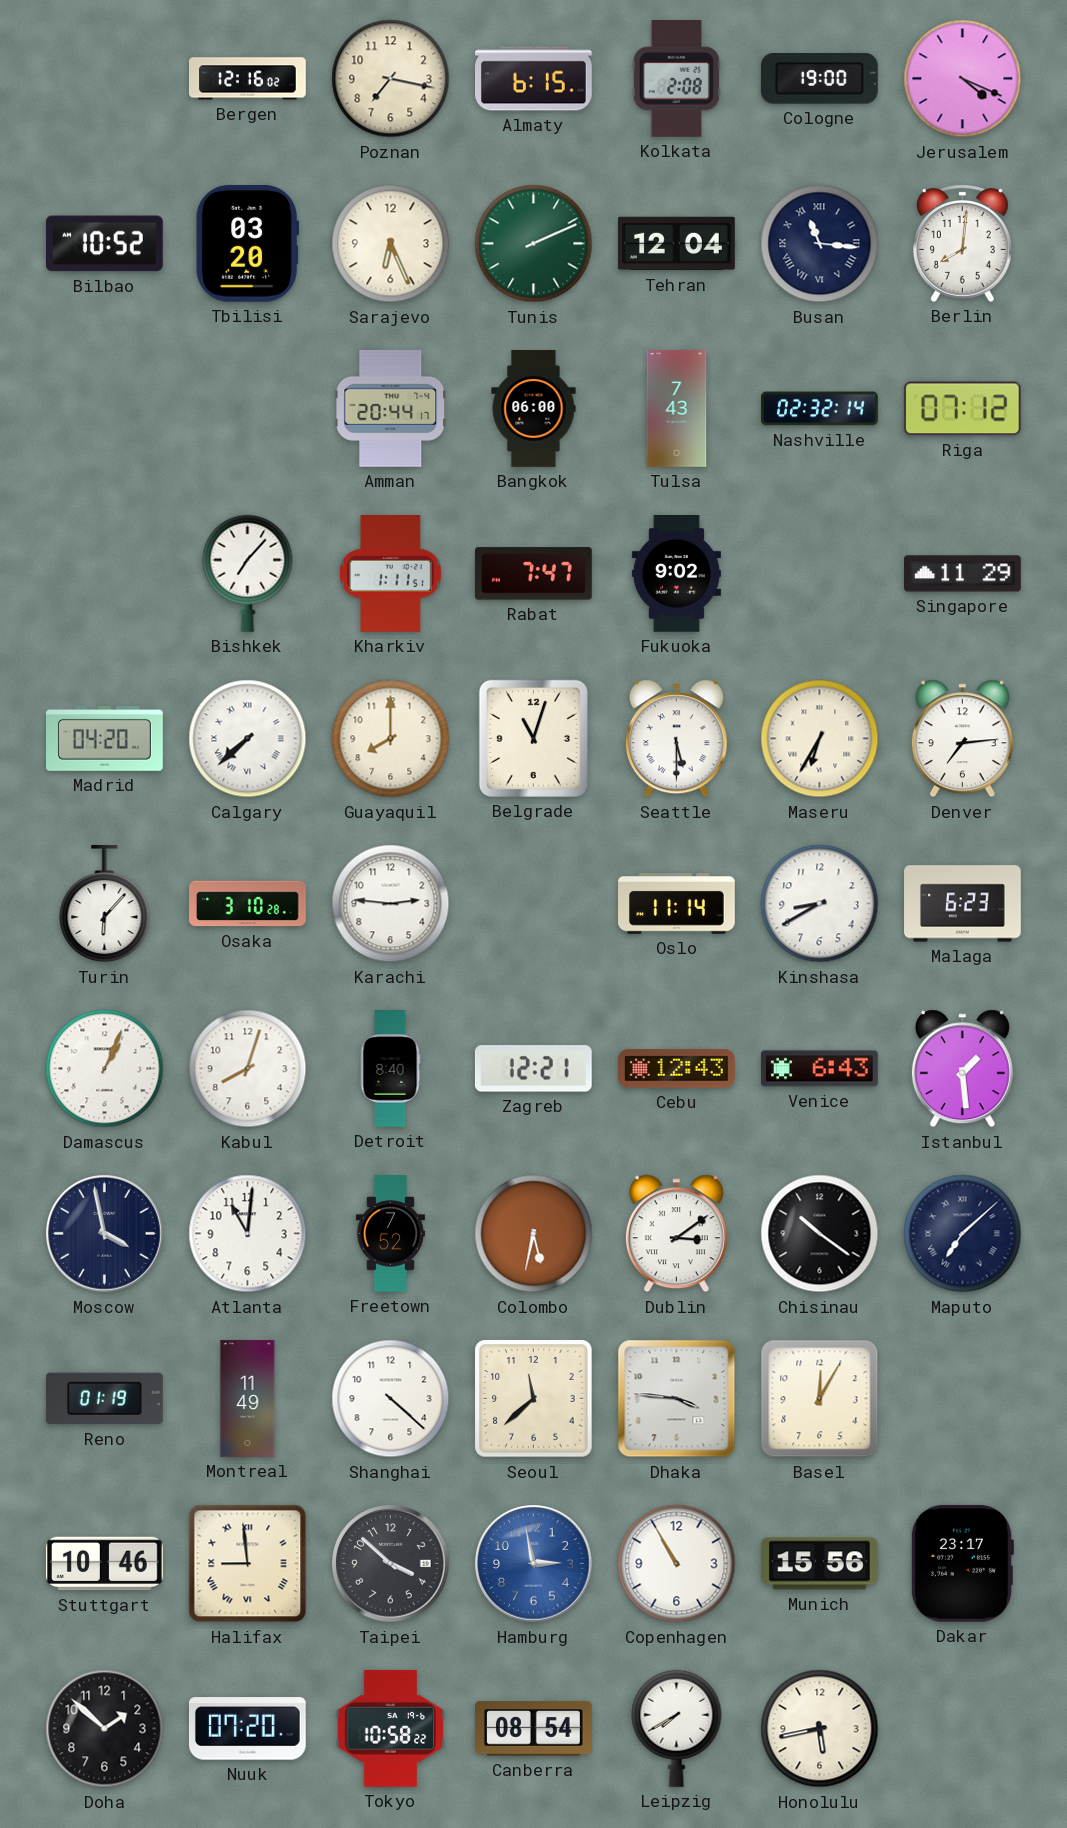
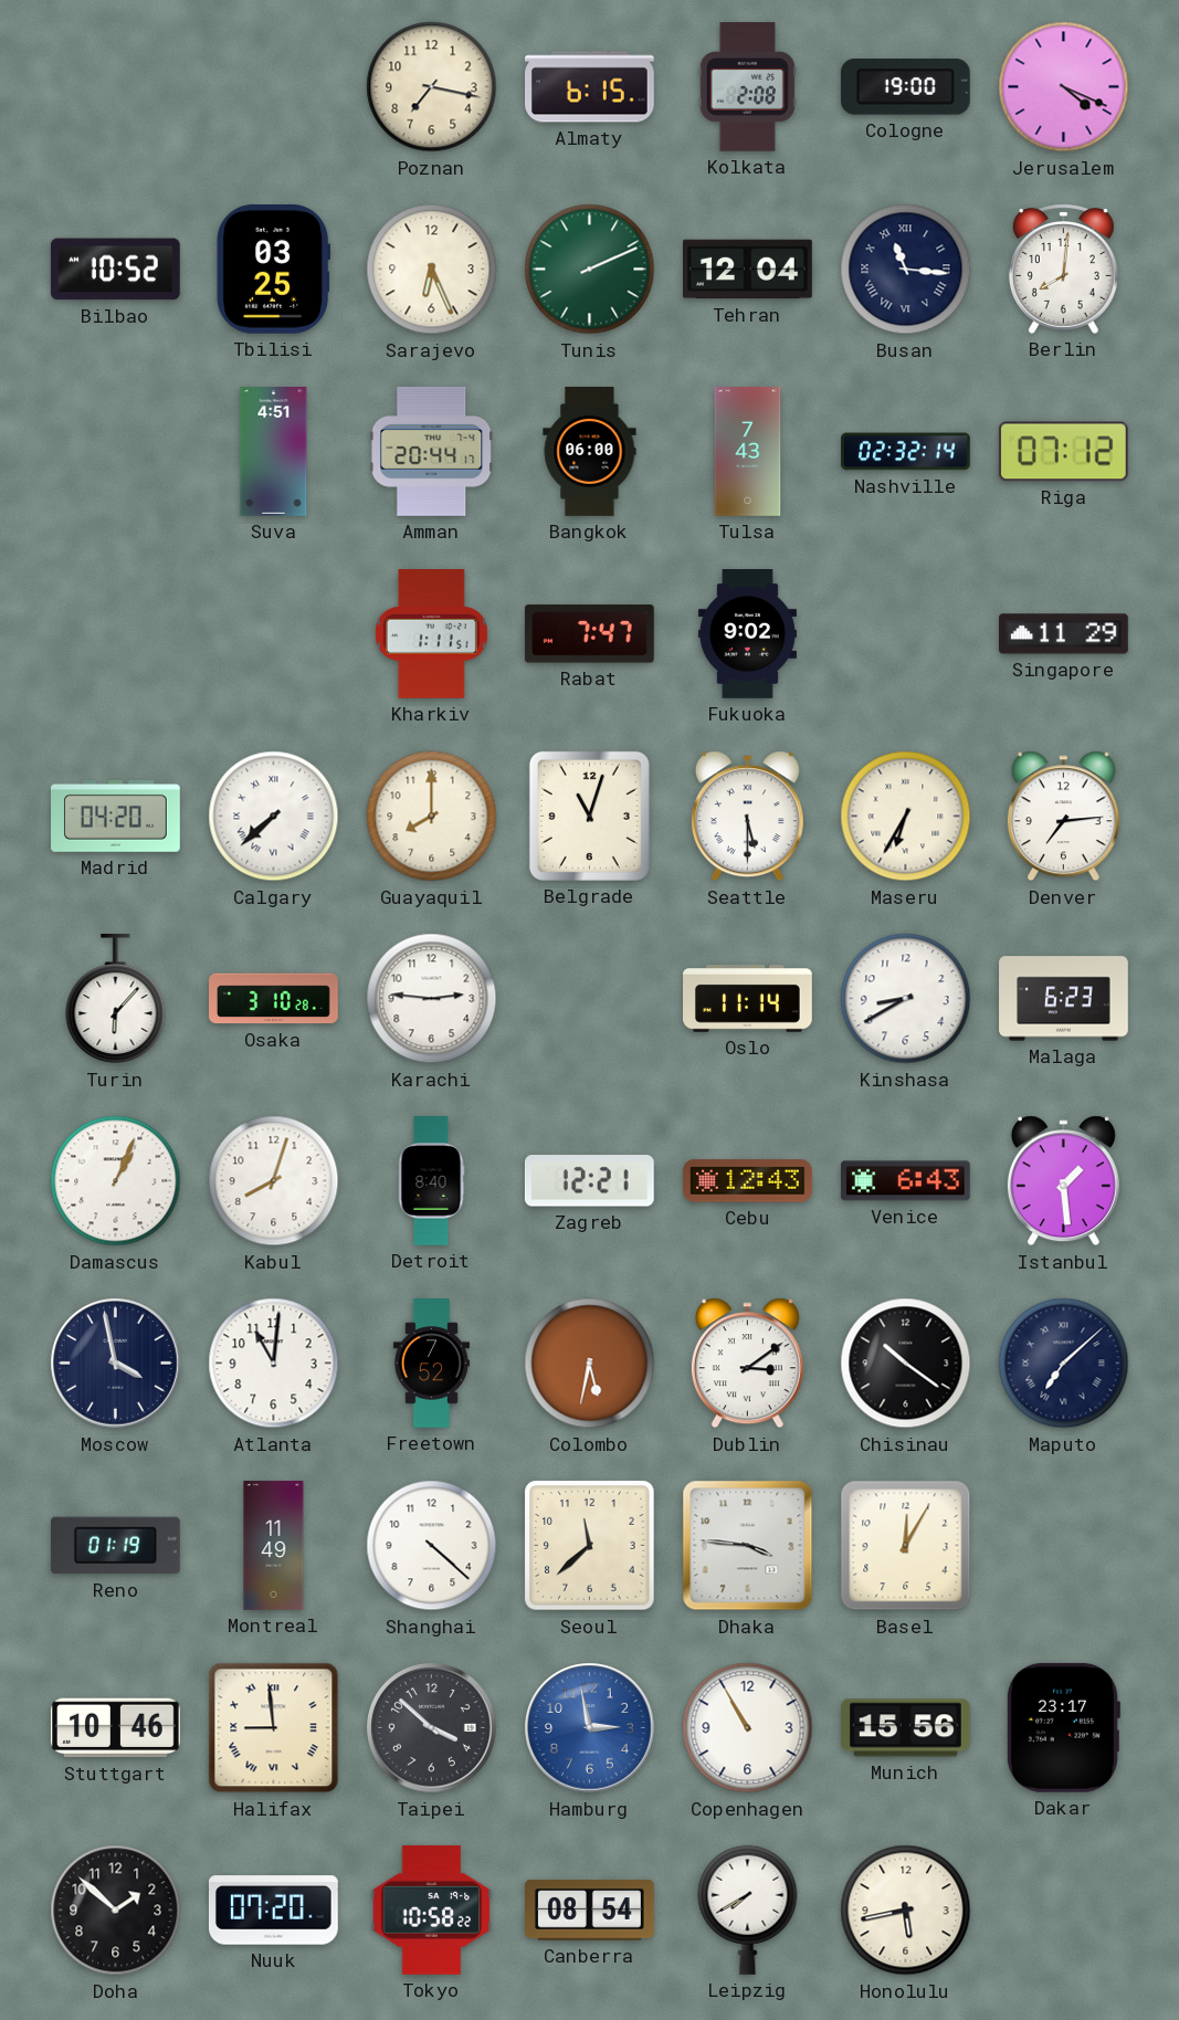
Bergen: 12:16 -> none
Tbilisi: 03:20 -> 03:25
Suva: none -> 4:51
Bishkek: 7:07 -> none
